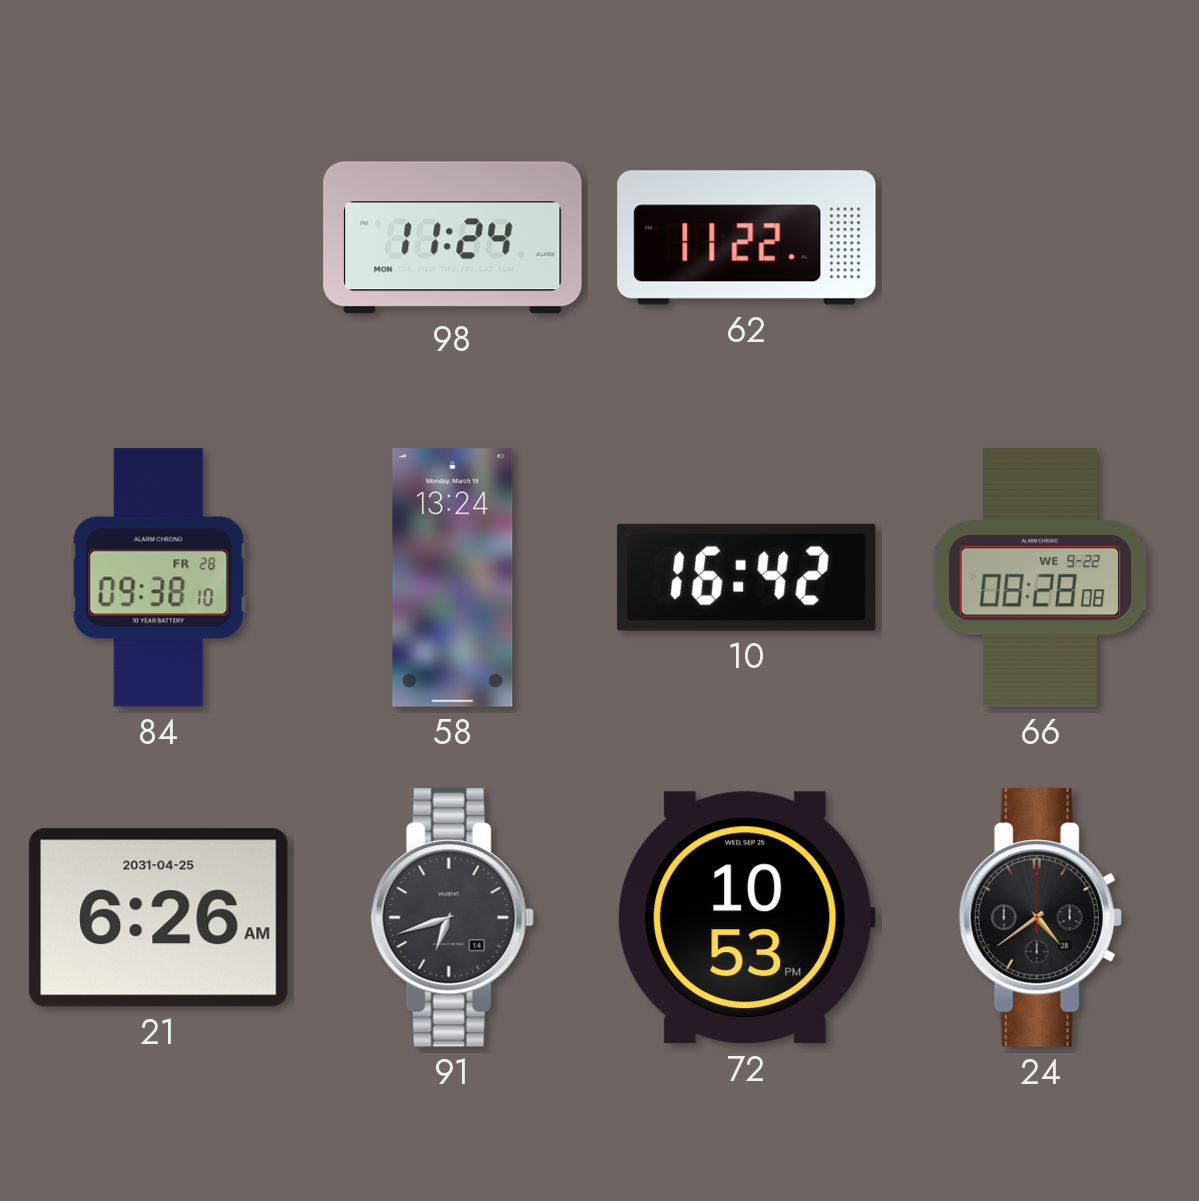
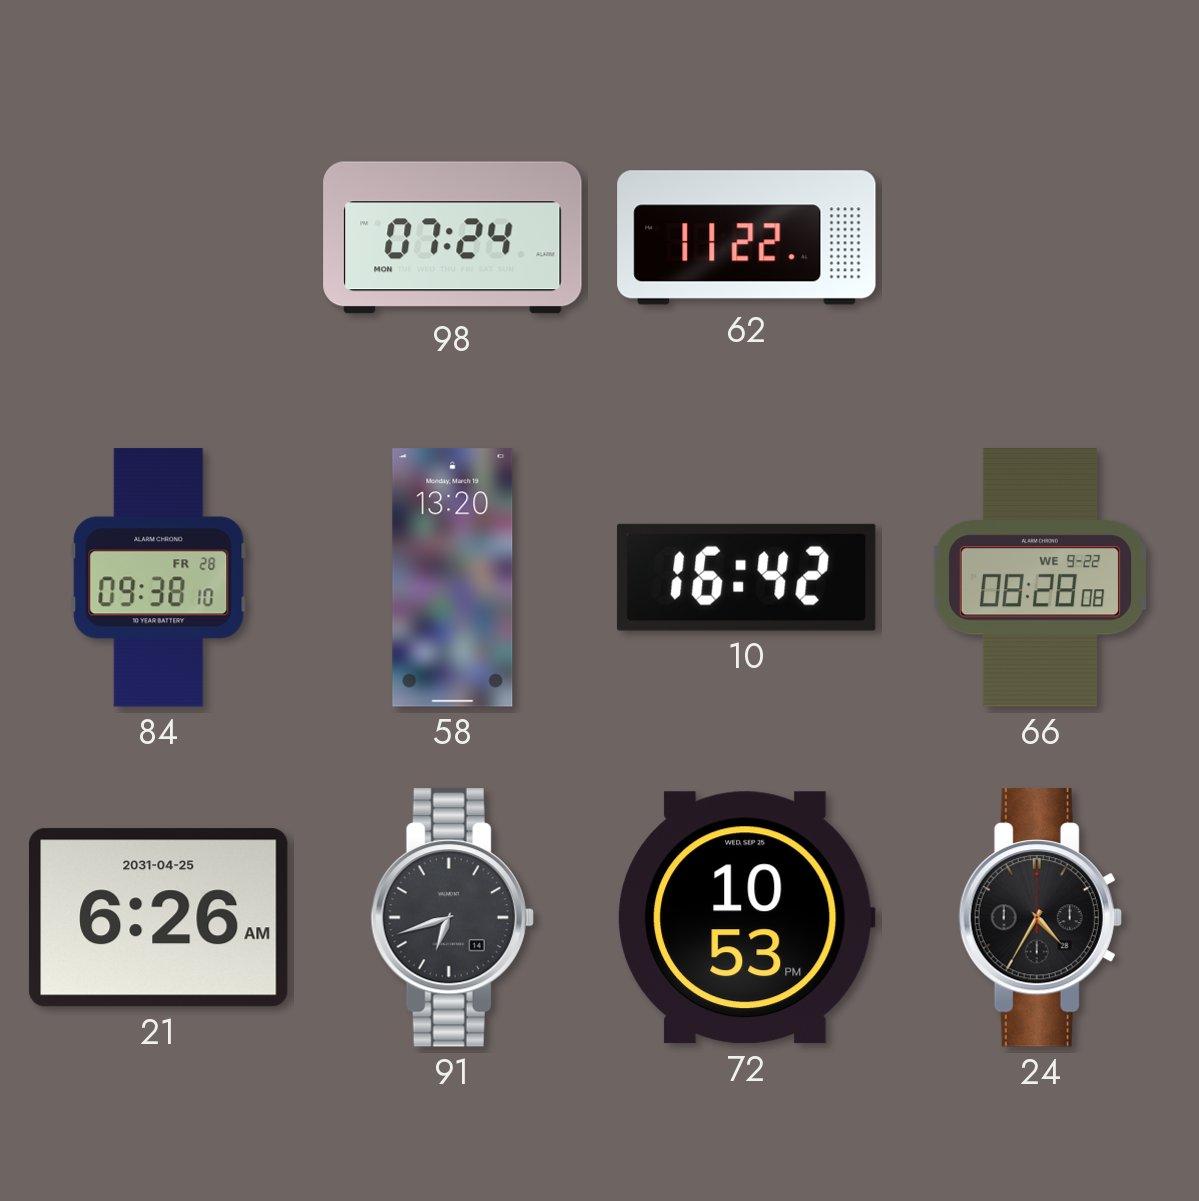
98: 11:24 -> 07:24
58: 13:24 -> 13:20
24: 4:39 -> 4:35
